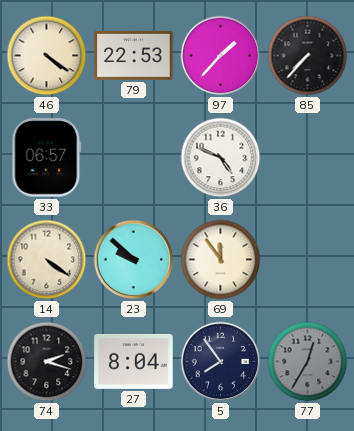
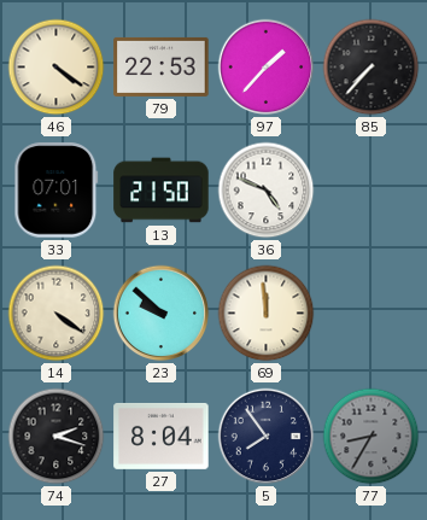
33: 06:57 -> 07:01
13: none -> 21:50
69: 11:54 -> 11:59
77: 12:35 -> 8:35
